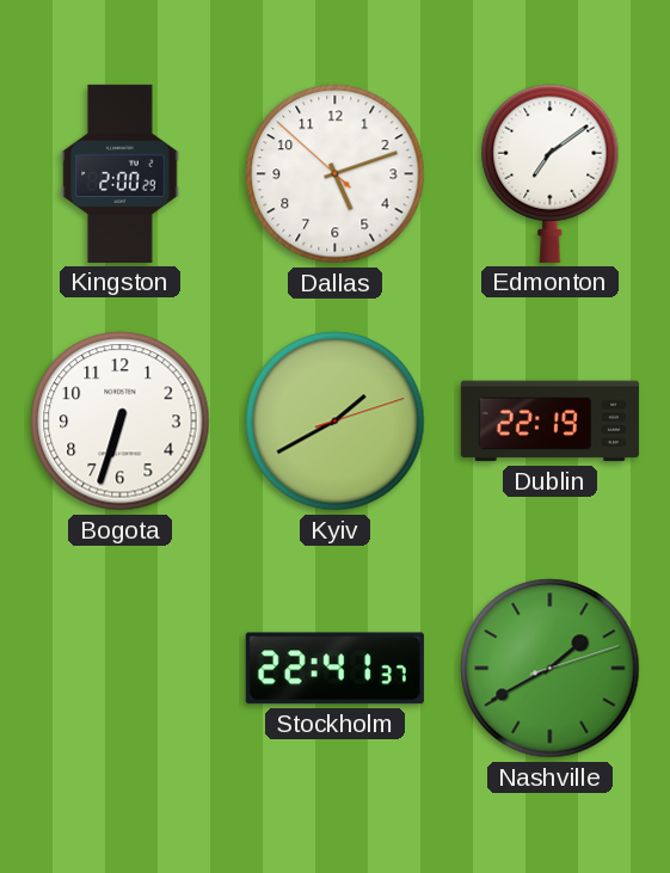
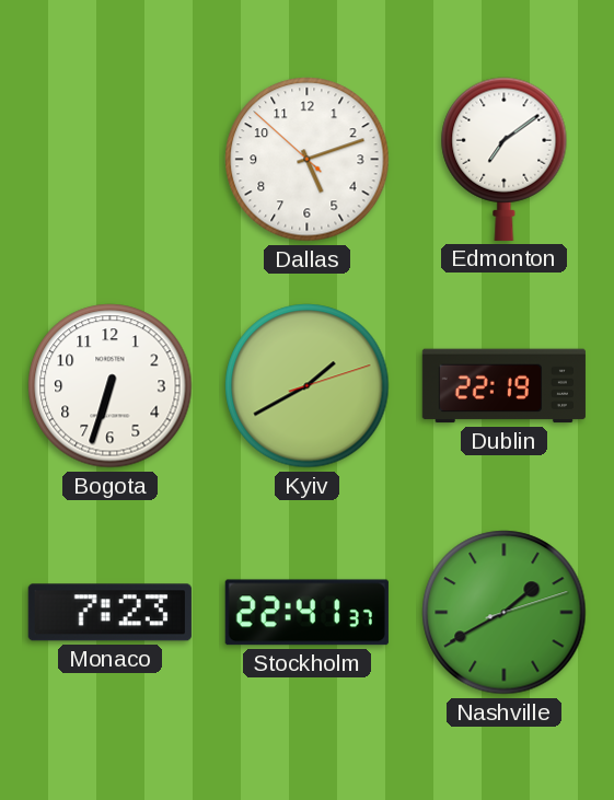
Kingston: 2:00 -> none
Monaco: none -> 7:23
